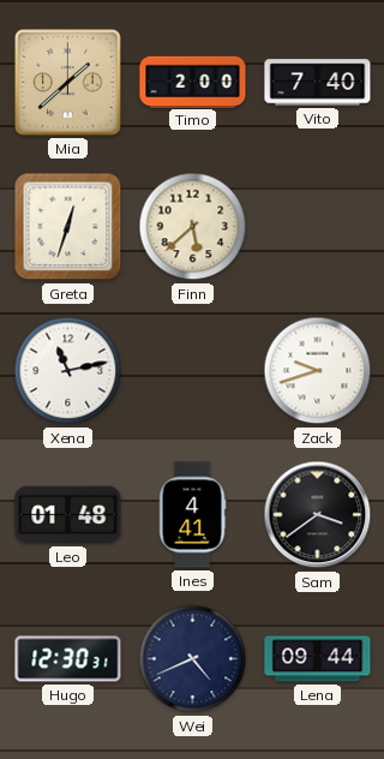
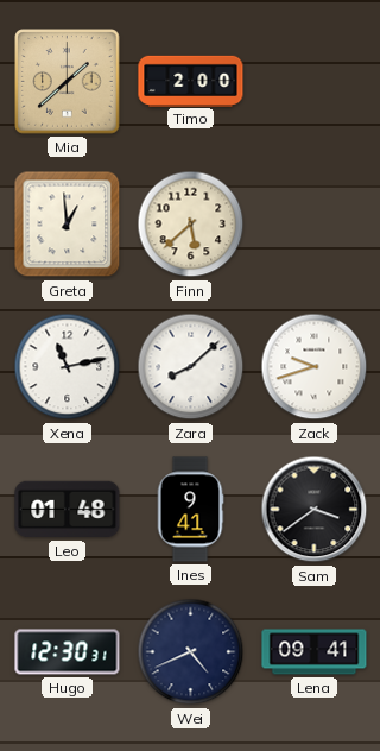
Vito: 7:40 -> none
Greta: 12:33 -> 12:59
Zara: none -> 8:08
Ines: 4:41 -> 9:41
Lena: 09:44 -> 09:41
